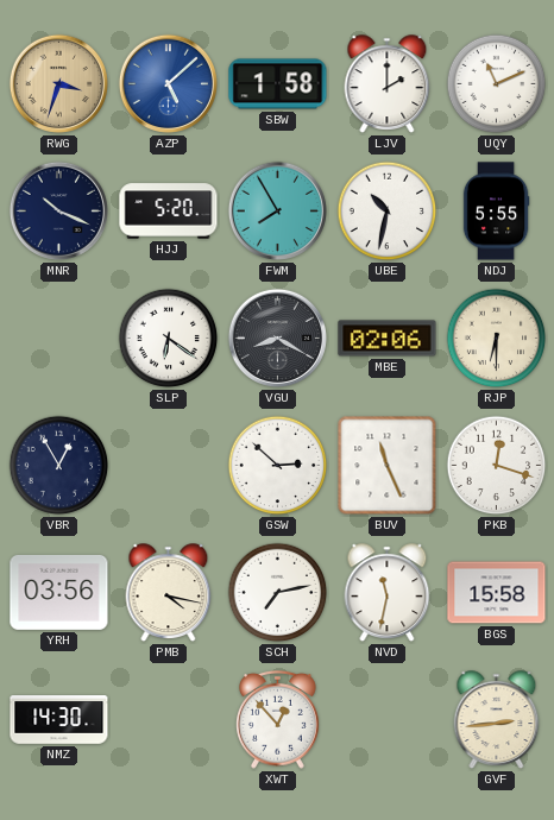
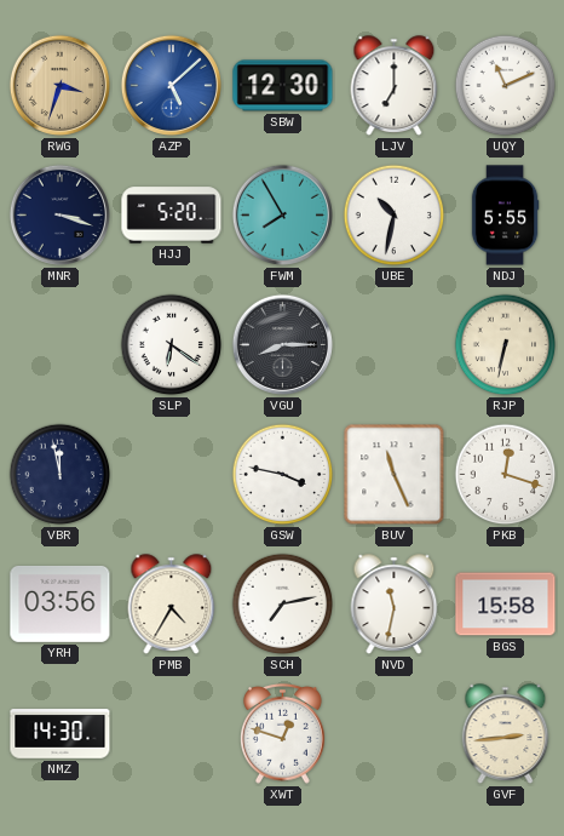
SBW: 1:58 -> 12:30
LJV: 2:00 -> 7:00
MNR: 10:19 -> 3:18
VGU: 8:20 -> 8:15
MBE: 02:06 -> none
RJP: 6:30 -> 6:32
VBR: 12:55 -> 11:58
GSW: 2:52 -> 3:47
PMB: 4:17 -> 4:35
XWT: 12:53 -> 12:48
